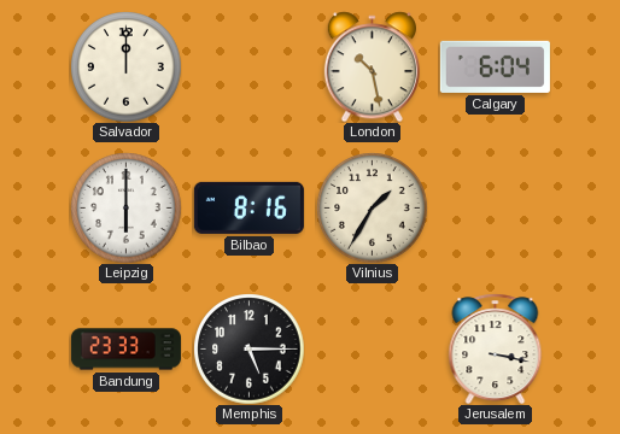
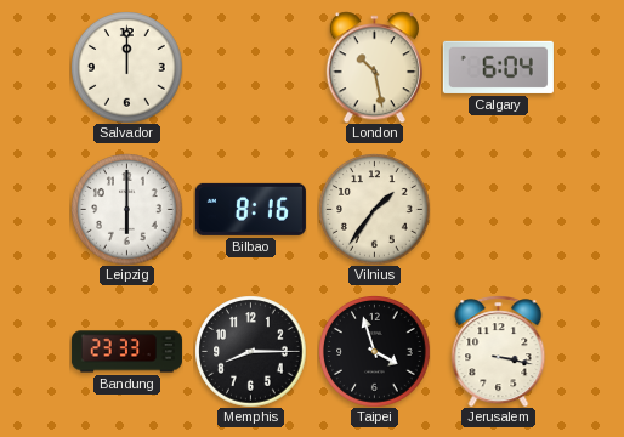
Vilnius: 1:35 -> 1:36
Memphis: 5:15 -> 8:15
Taipei: none -> 3:57
